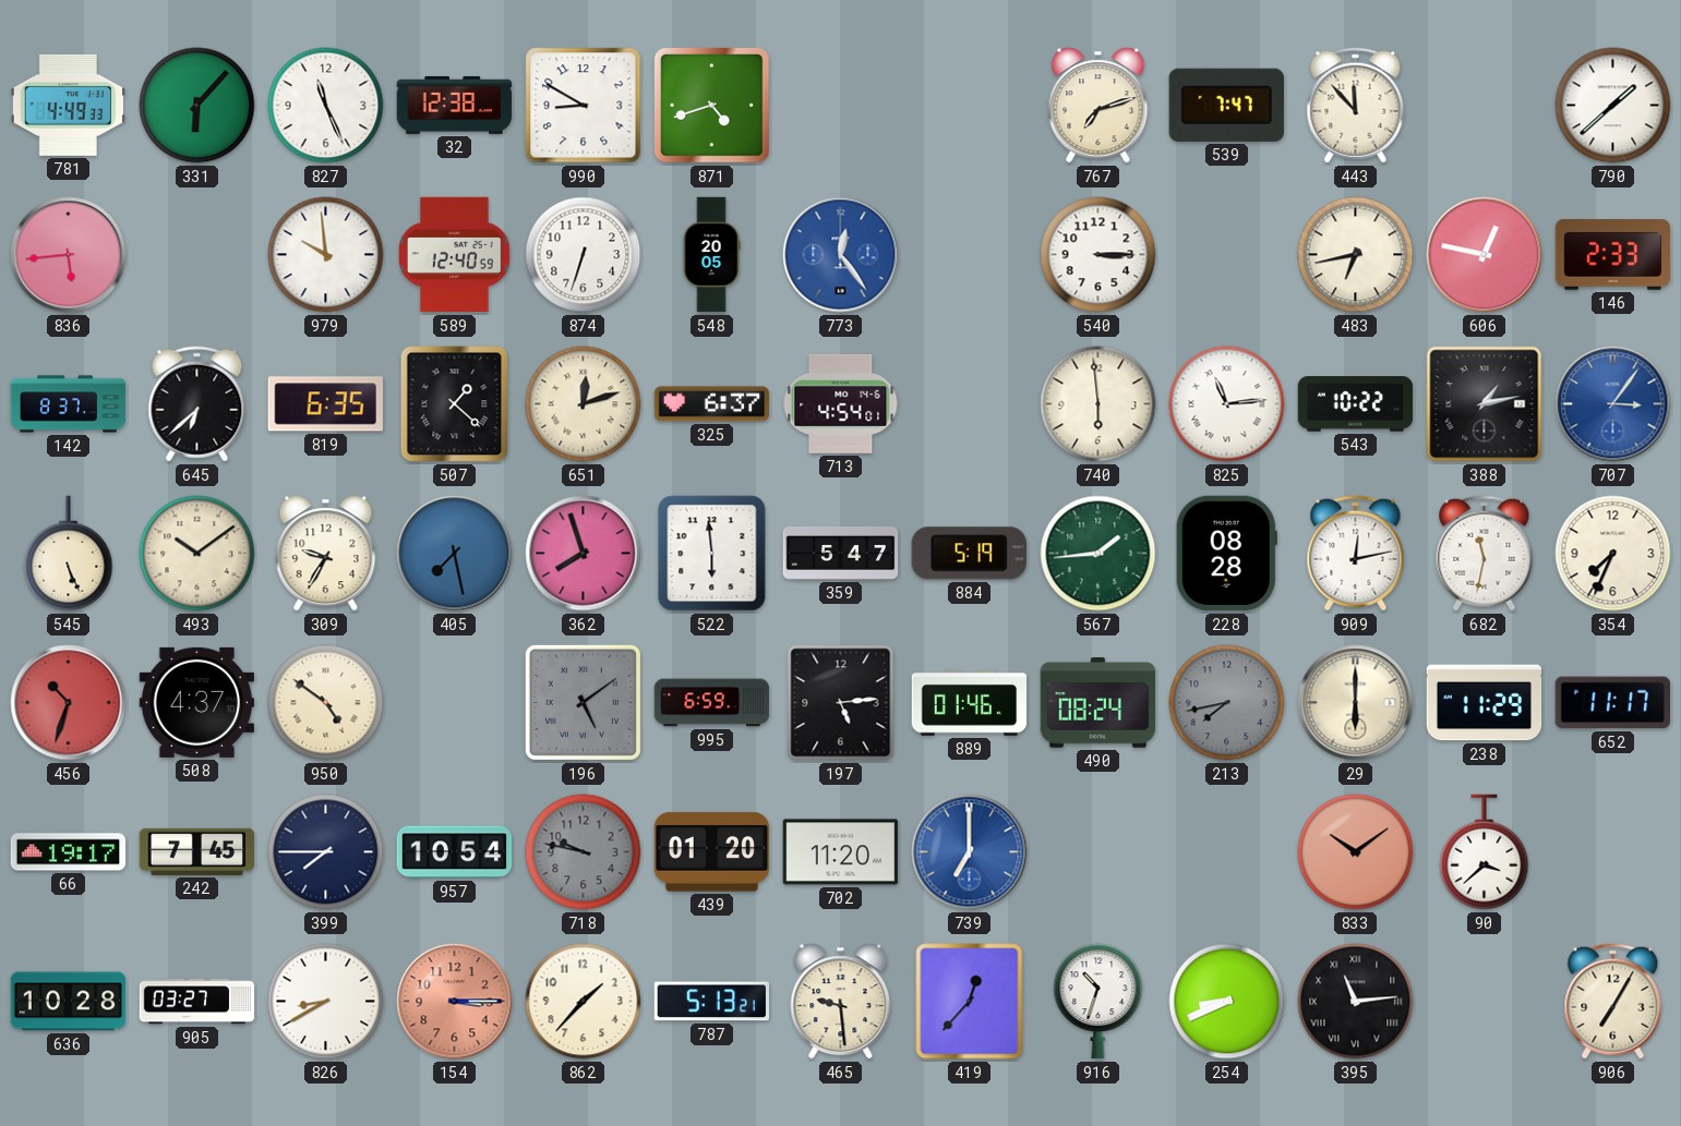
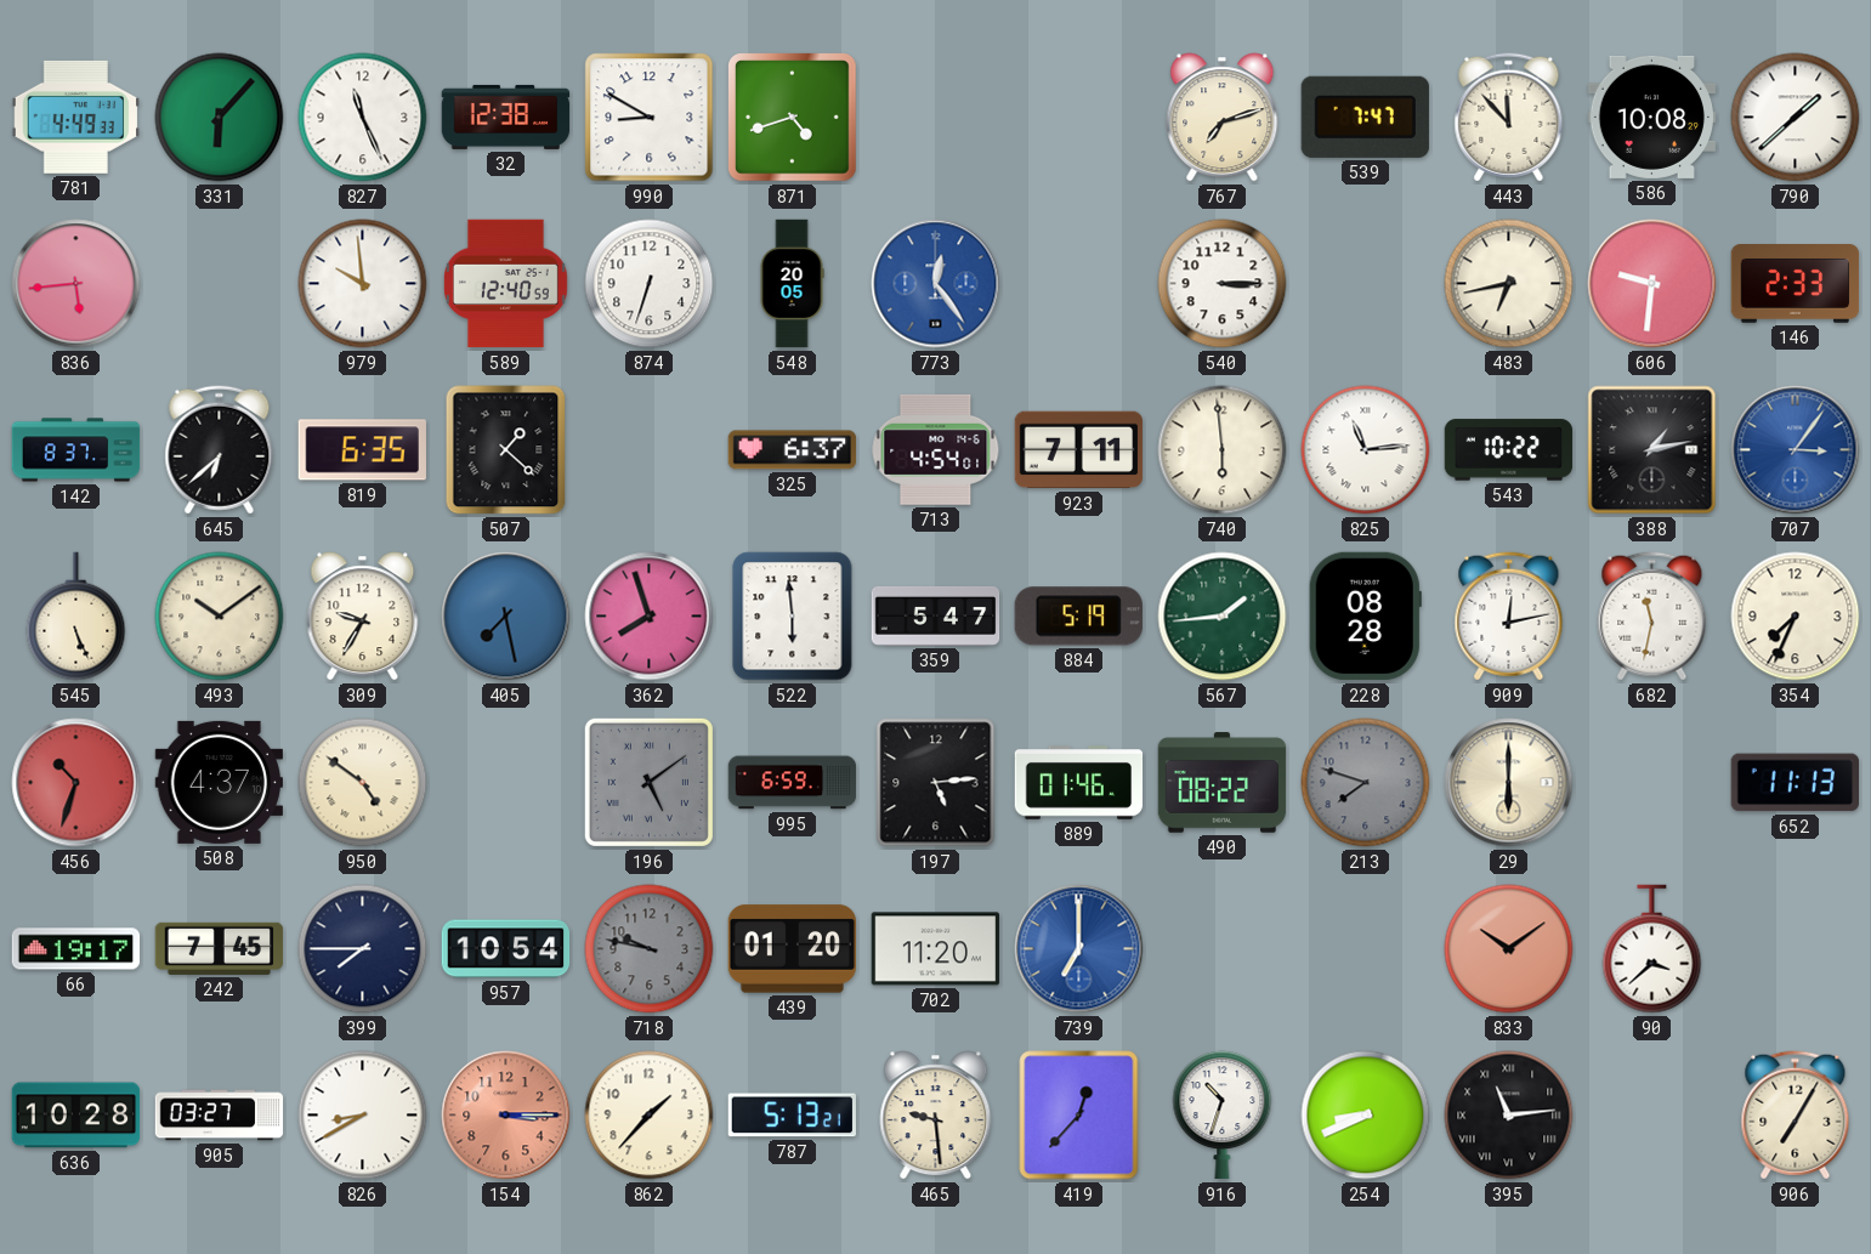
586: none -> 10:08
606: 12:47 -> 9:31
651: 12:12 -> none
923: none -> 7:11
490: 08:24 -> 08:22
213: 7:43 -> 7:48
238: 11:29 -> none
652: 11:17 -> 11:13
